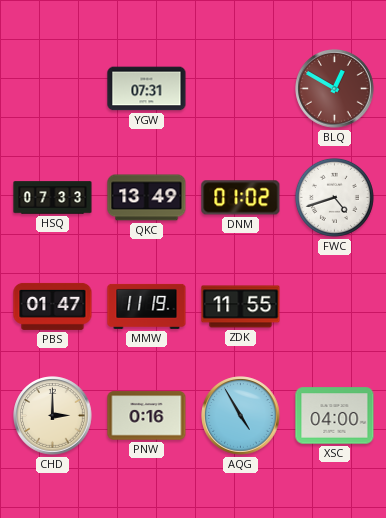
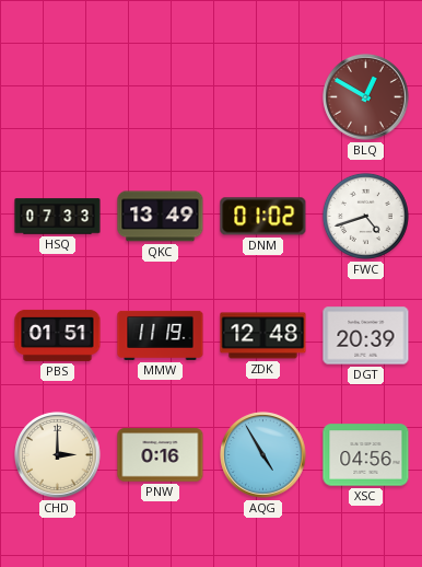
YGW: 07:31 -> none
PBS: 01:47 -> 01:51
ZDK: 11:55 -> 12:48
DGT: none -> 20:39
XSC: 04:00 -> 04:56
